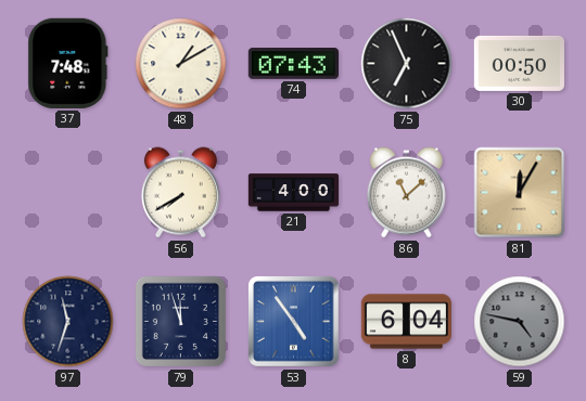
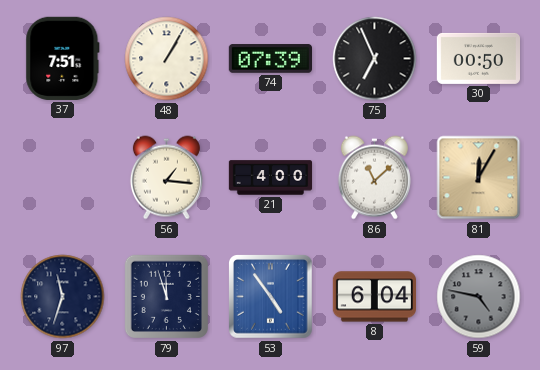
37: 7:48 -> 7:51
48: 1:10 -> 1:05
74: 07:43 -> 07:39
56: 7:40 -> 1:16
